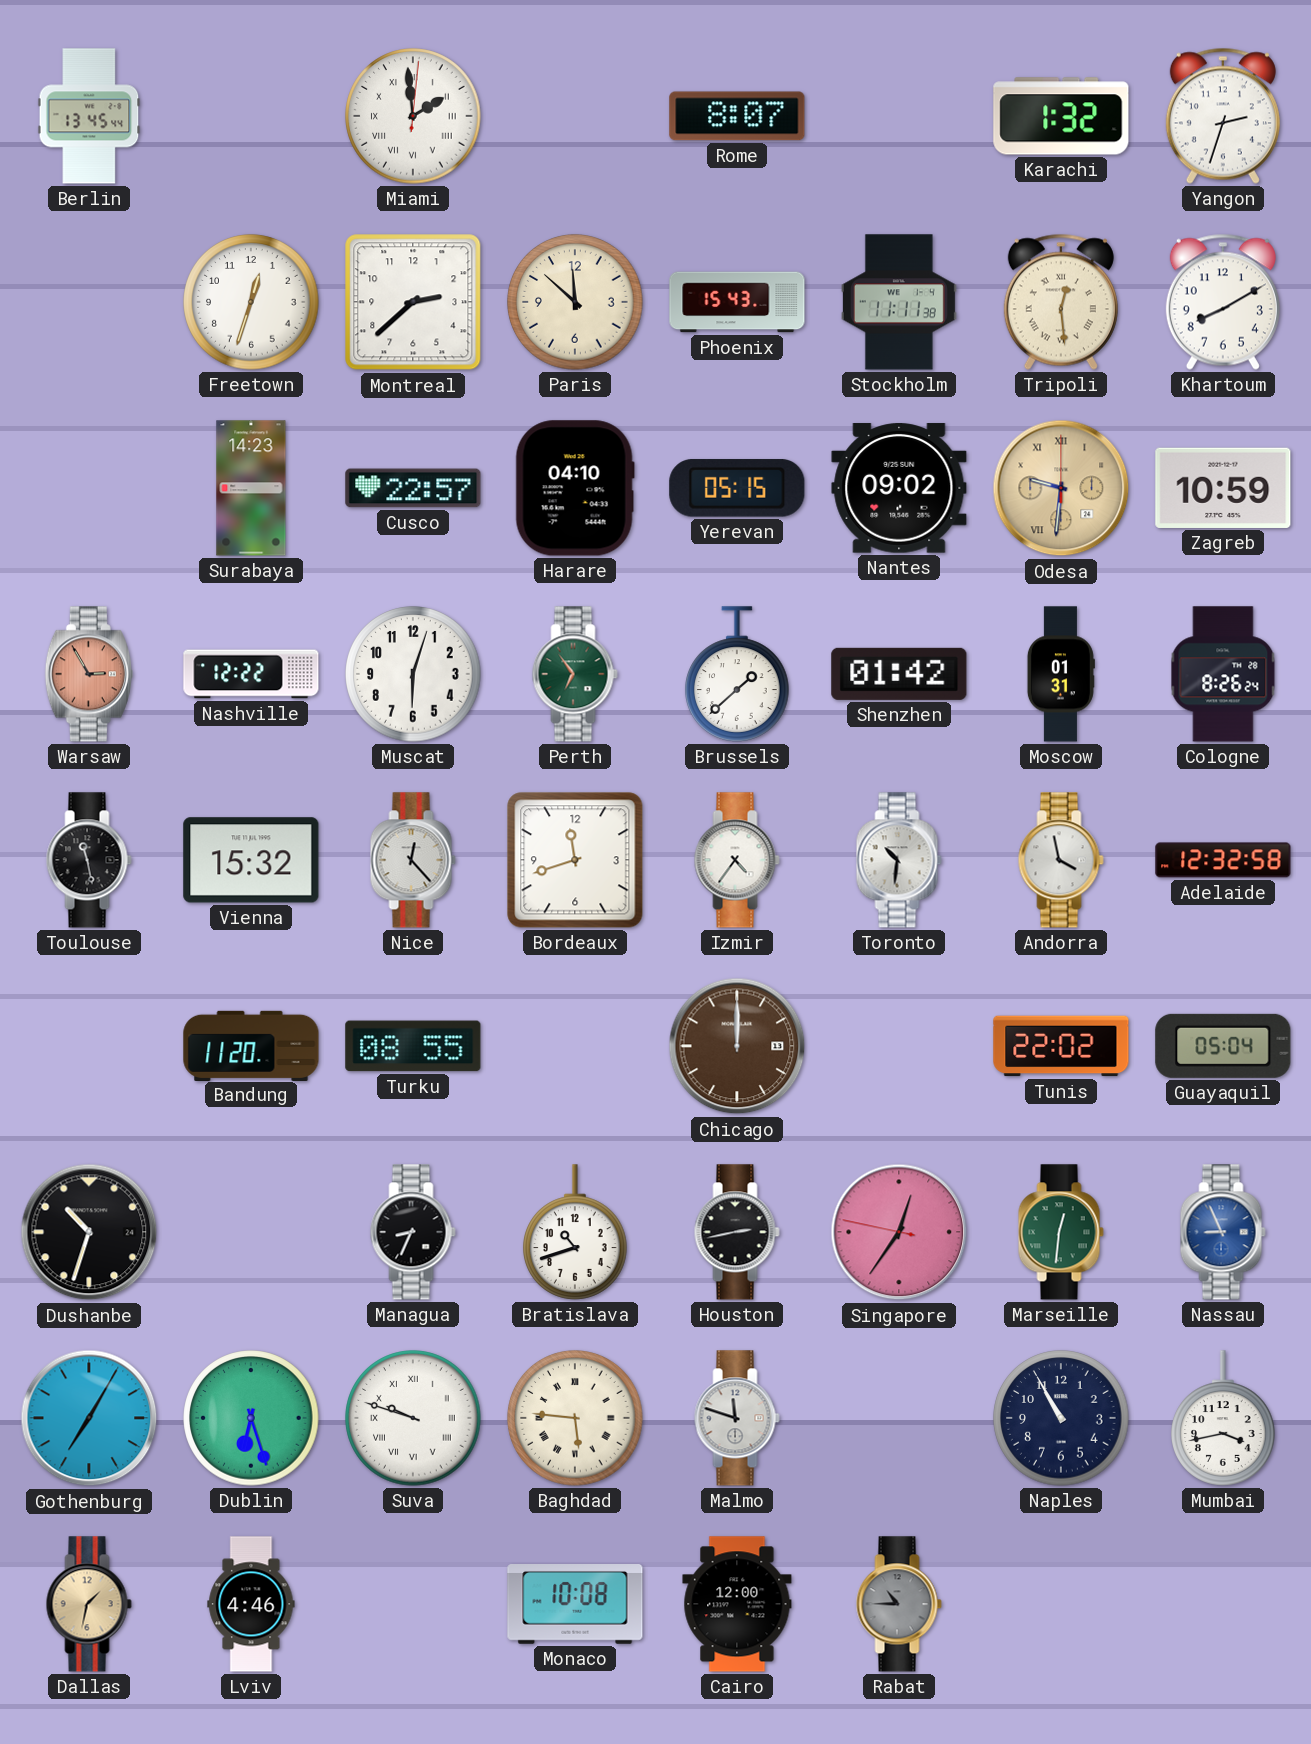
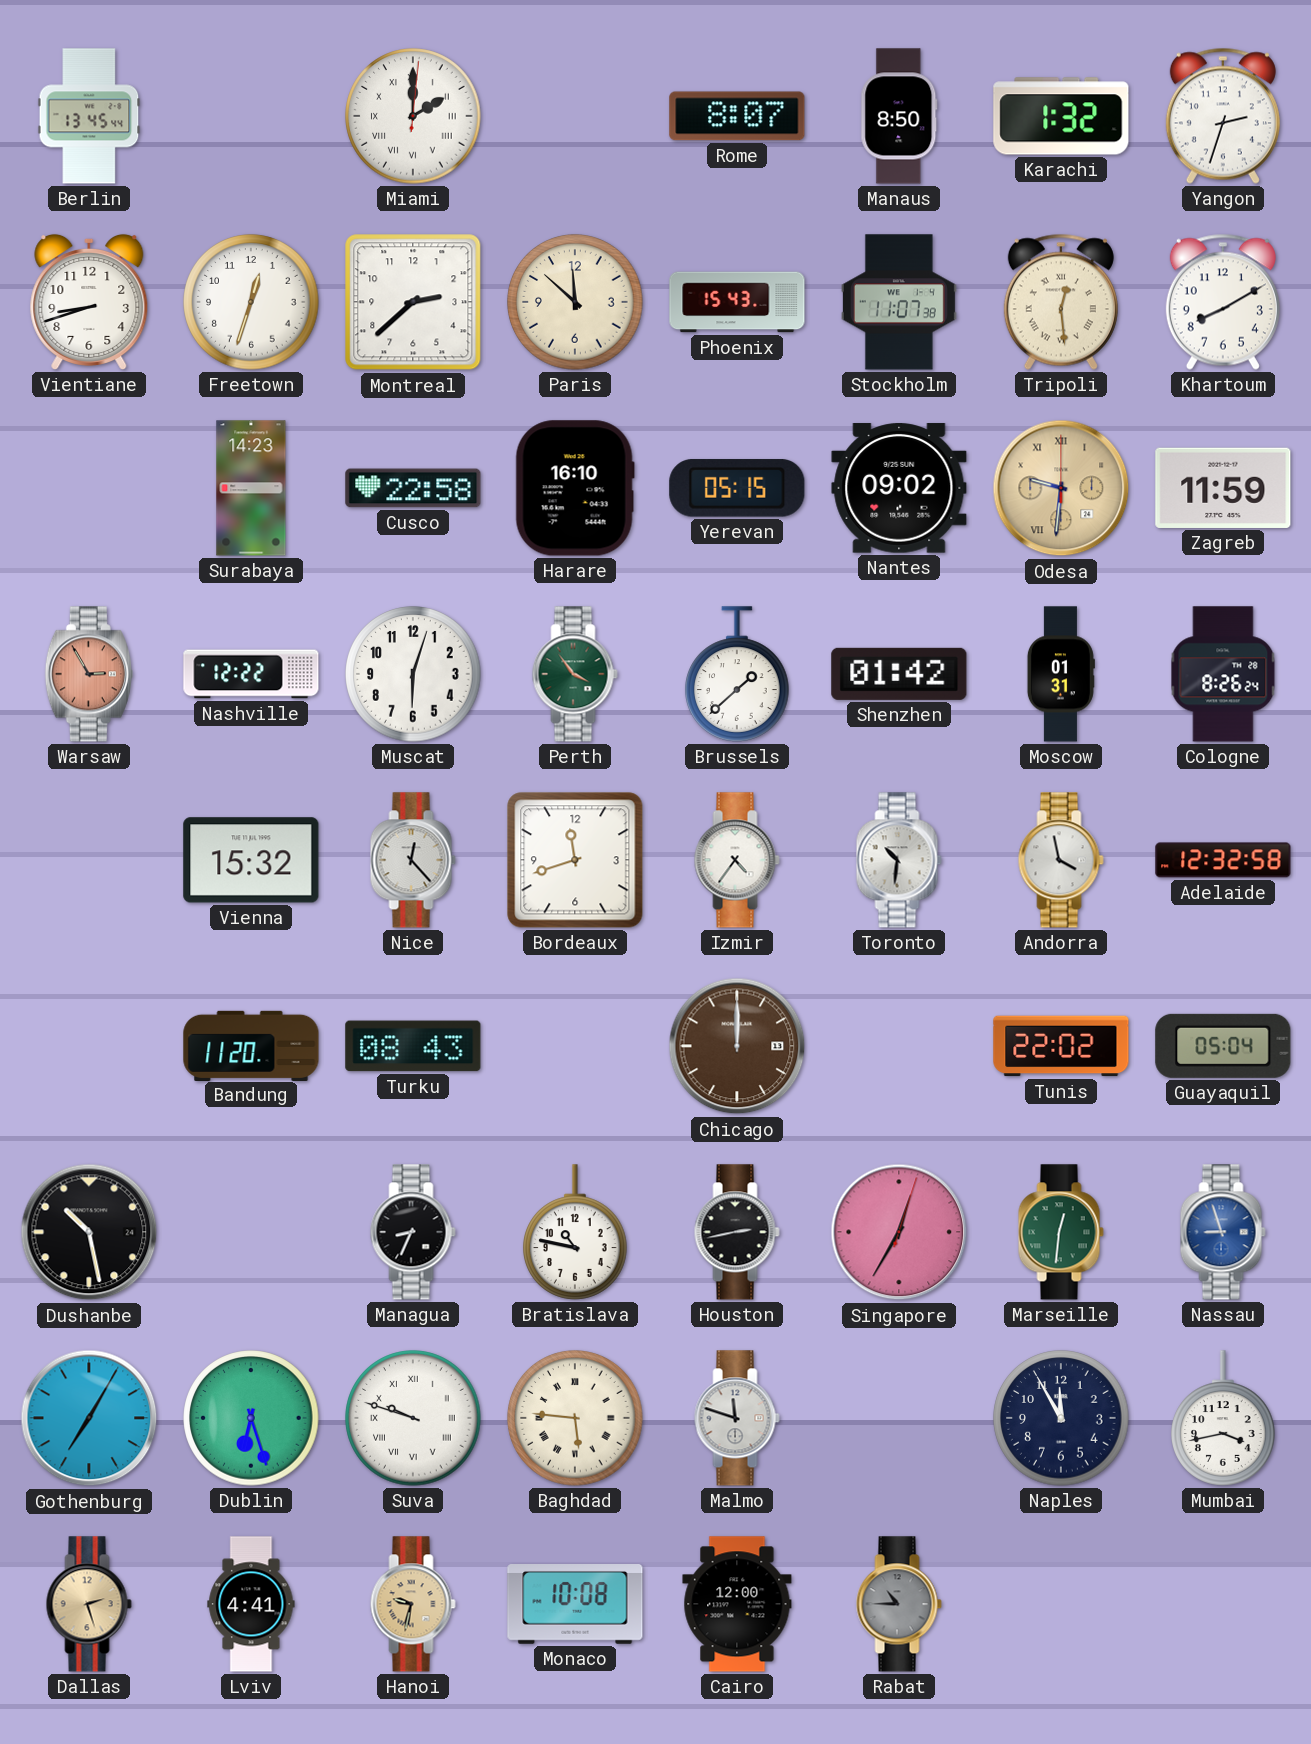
Miami: 1:59 -> 2:00
Manaus: none -> 8:50
Vientiane: none -> 8:42
Stockholm: 11:11 -> 11:07
Cusco: 22:57 -> 22:58
Harare: 04:10 -> 16:10
Zagreb: 10:59 -> 11:59
Perth: 6:54 -> 3:54
Toulouse: 11:28 -> none
Turku: 08:55 -> 08:43
Dushanbe: 10:33 -> 10:28
Bratislava: 10:42 -> 10:47
Singapore: 12:35:47 -> 12:35:03
Nassau: 8:56 -> 8:57
Naples: 10:55 -> 11:55
Dallas: 1:32 -> 2:27
Lviv: 4:46 -> 4:41
Hanoi: none -> 9:32
